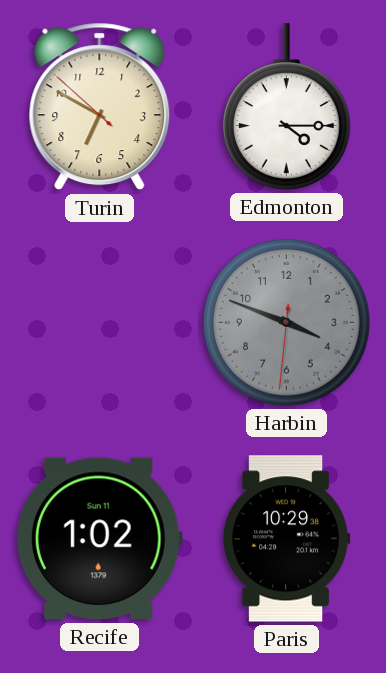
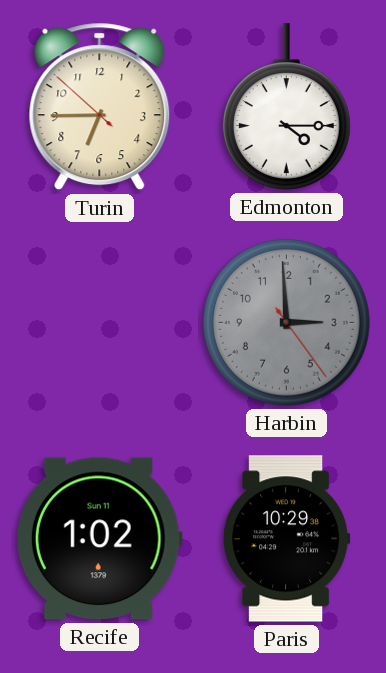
Turin: 6:49 -> 6:44
Harbin: 3:48 -> 2:59
